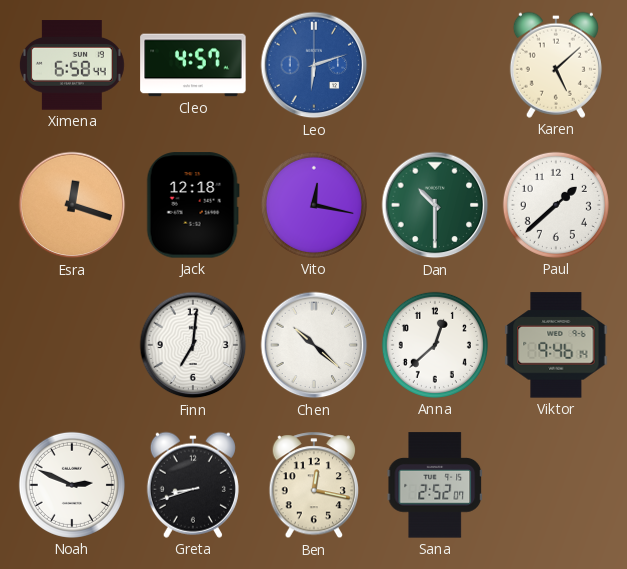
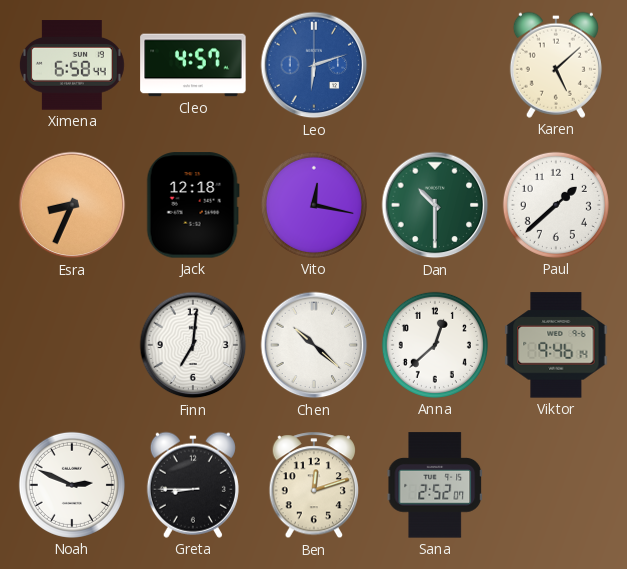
Esra: 12:18 -> 8:34
Greta: 8:42 -> 8:45
Ben: 12:17 -> 12:12
